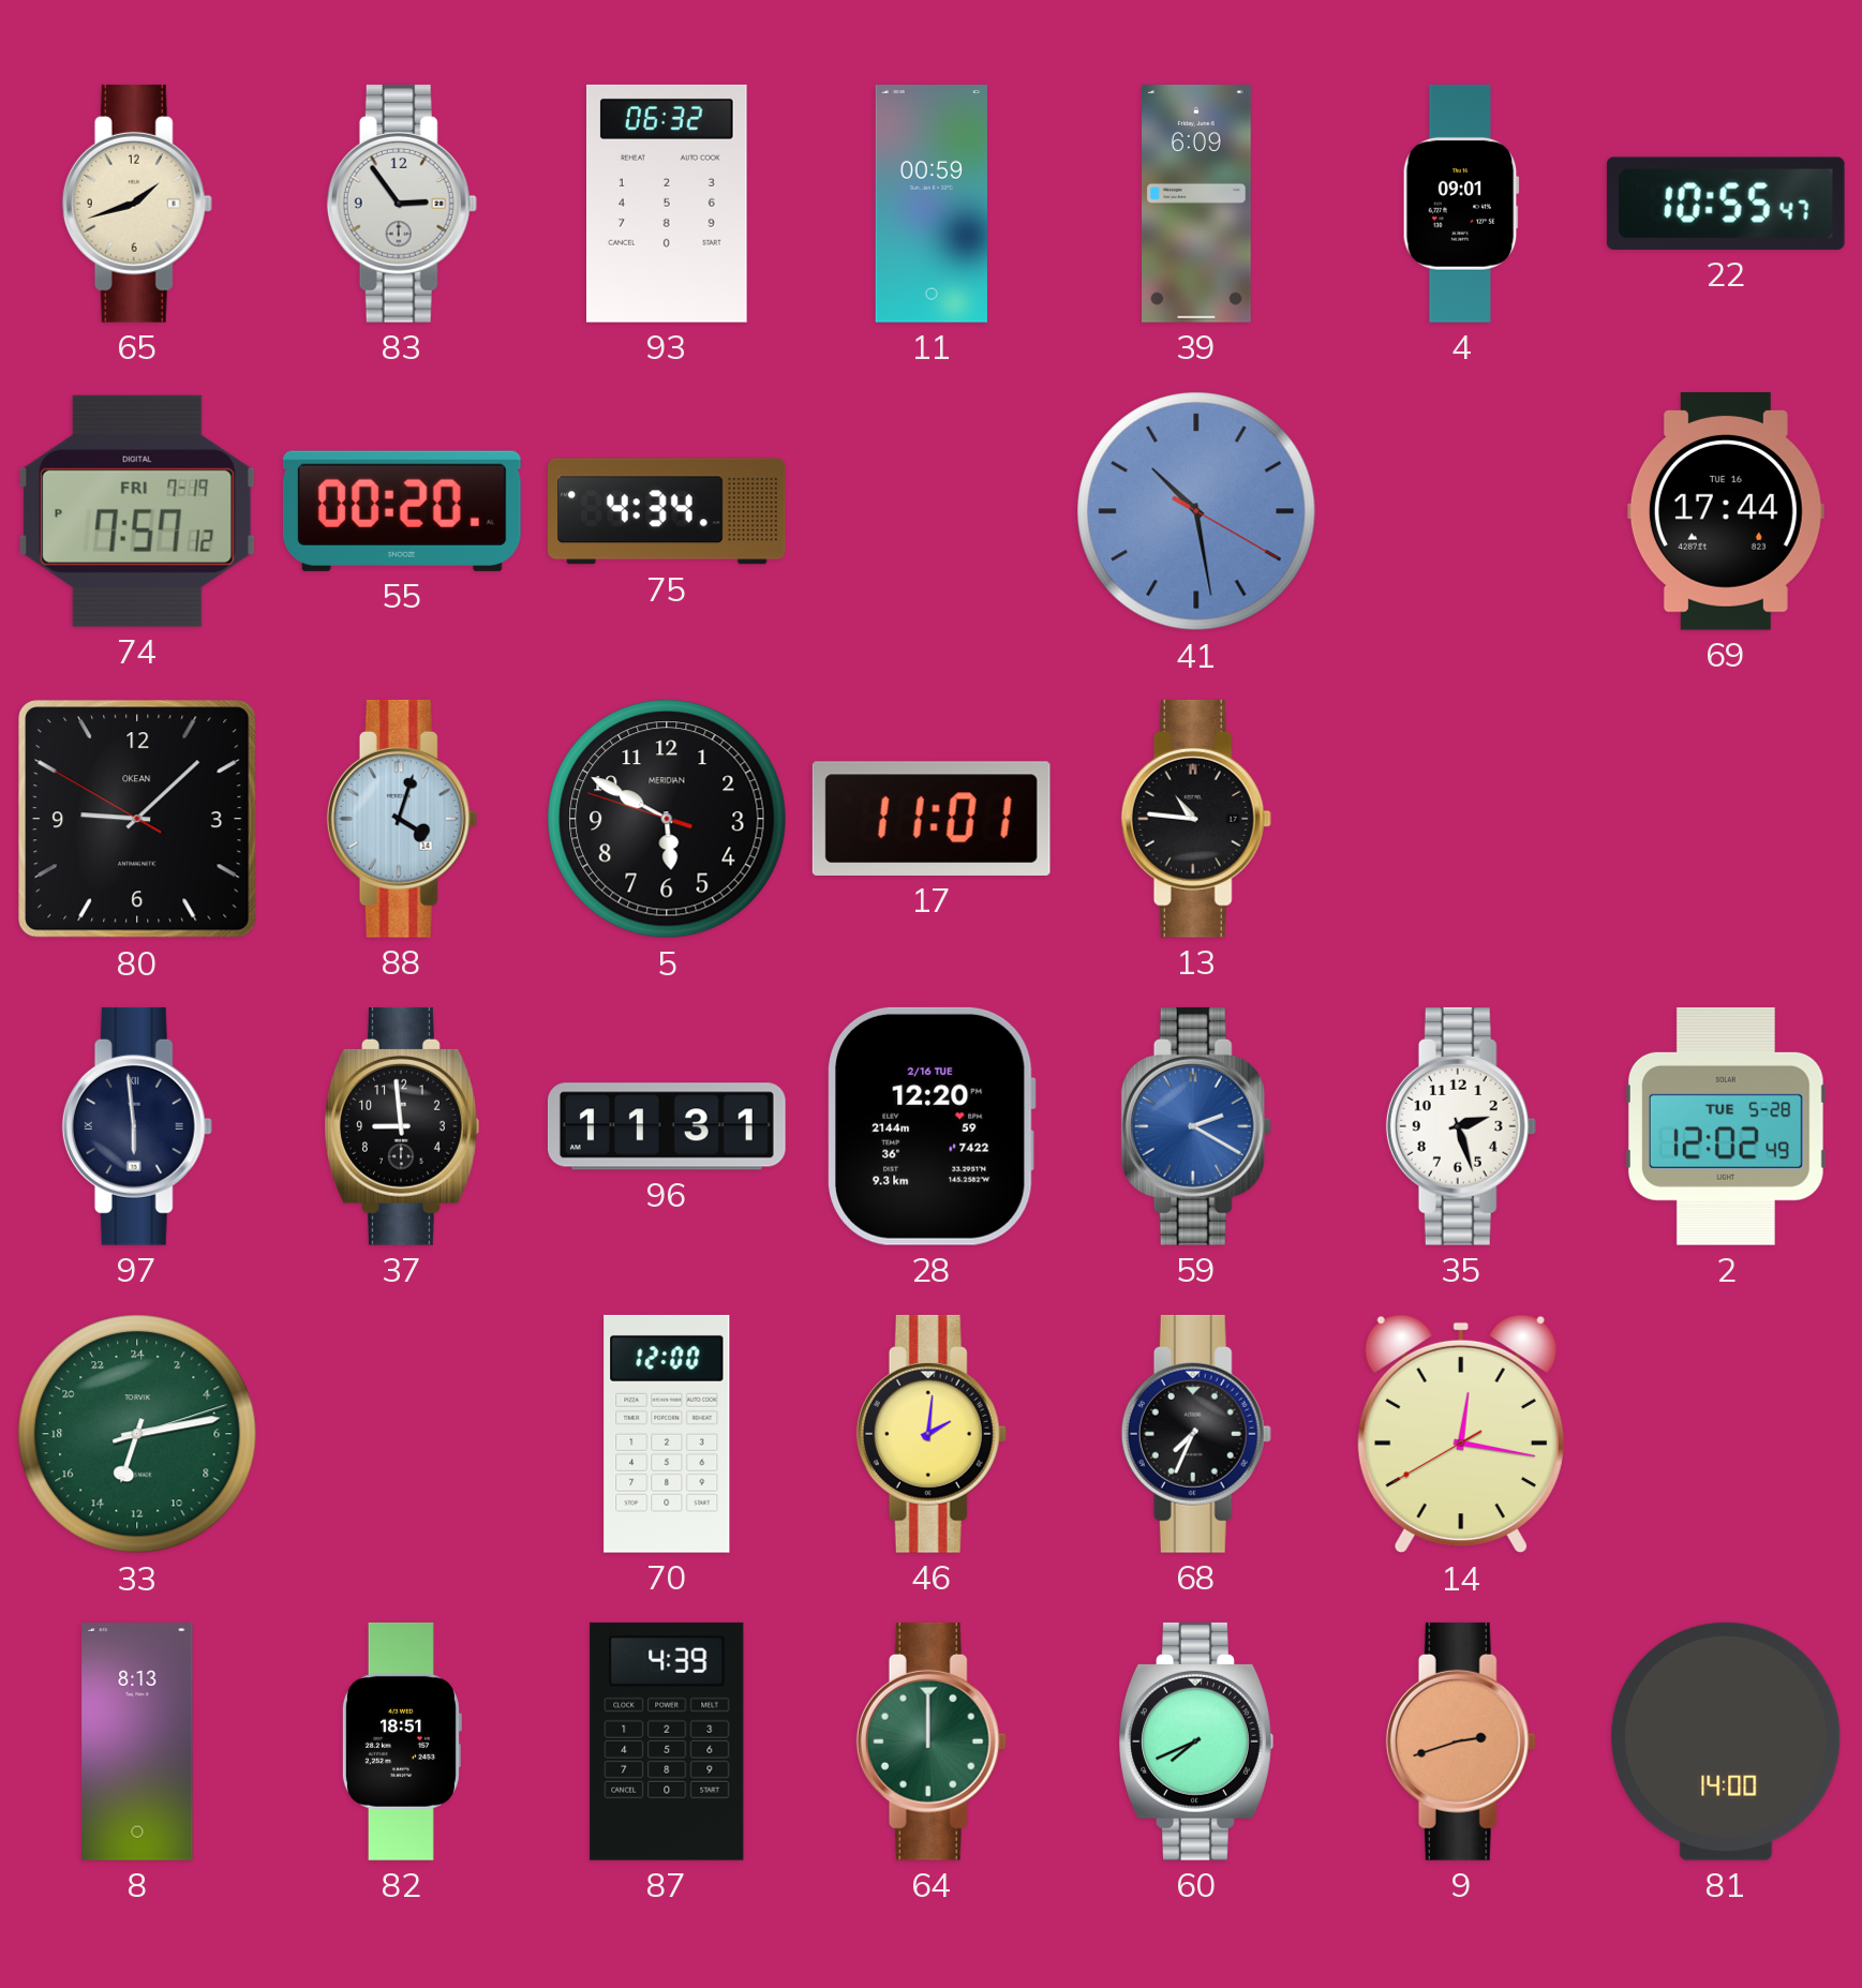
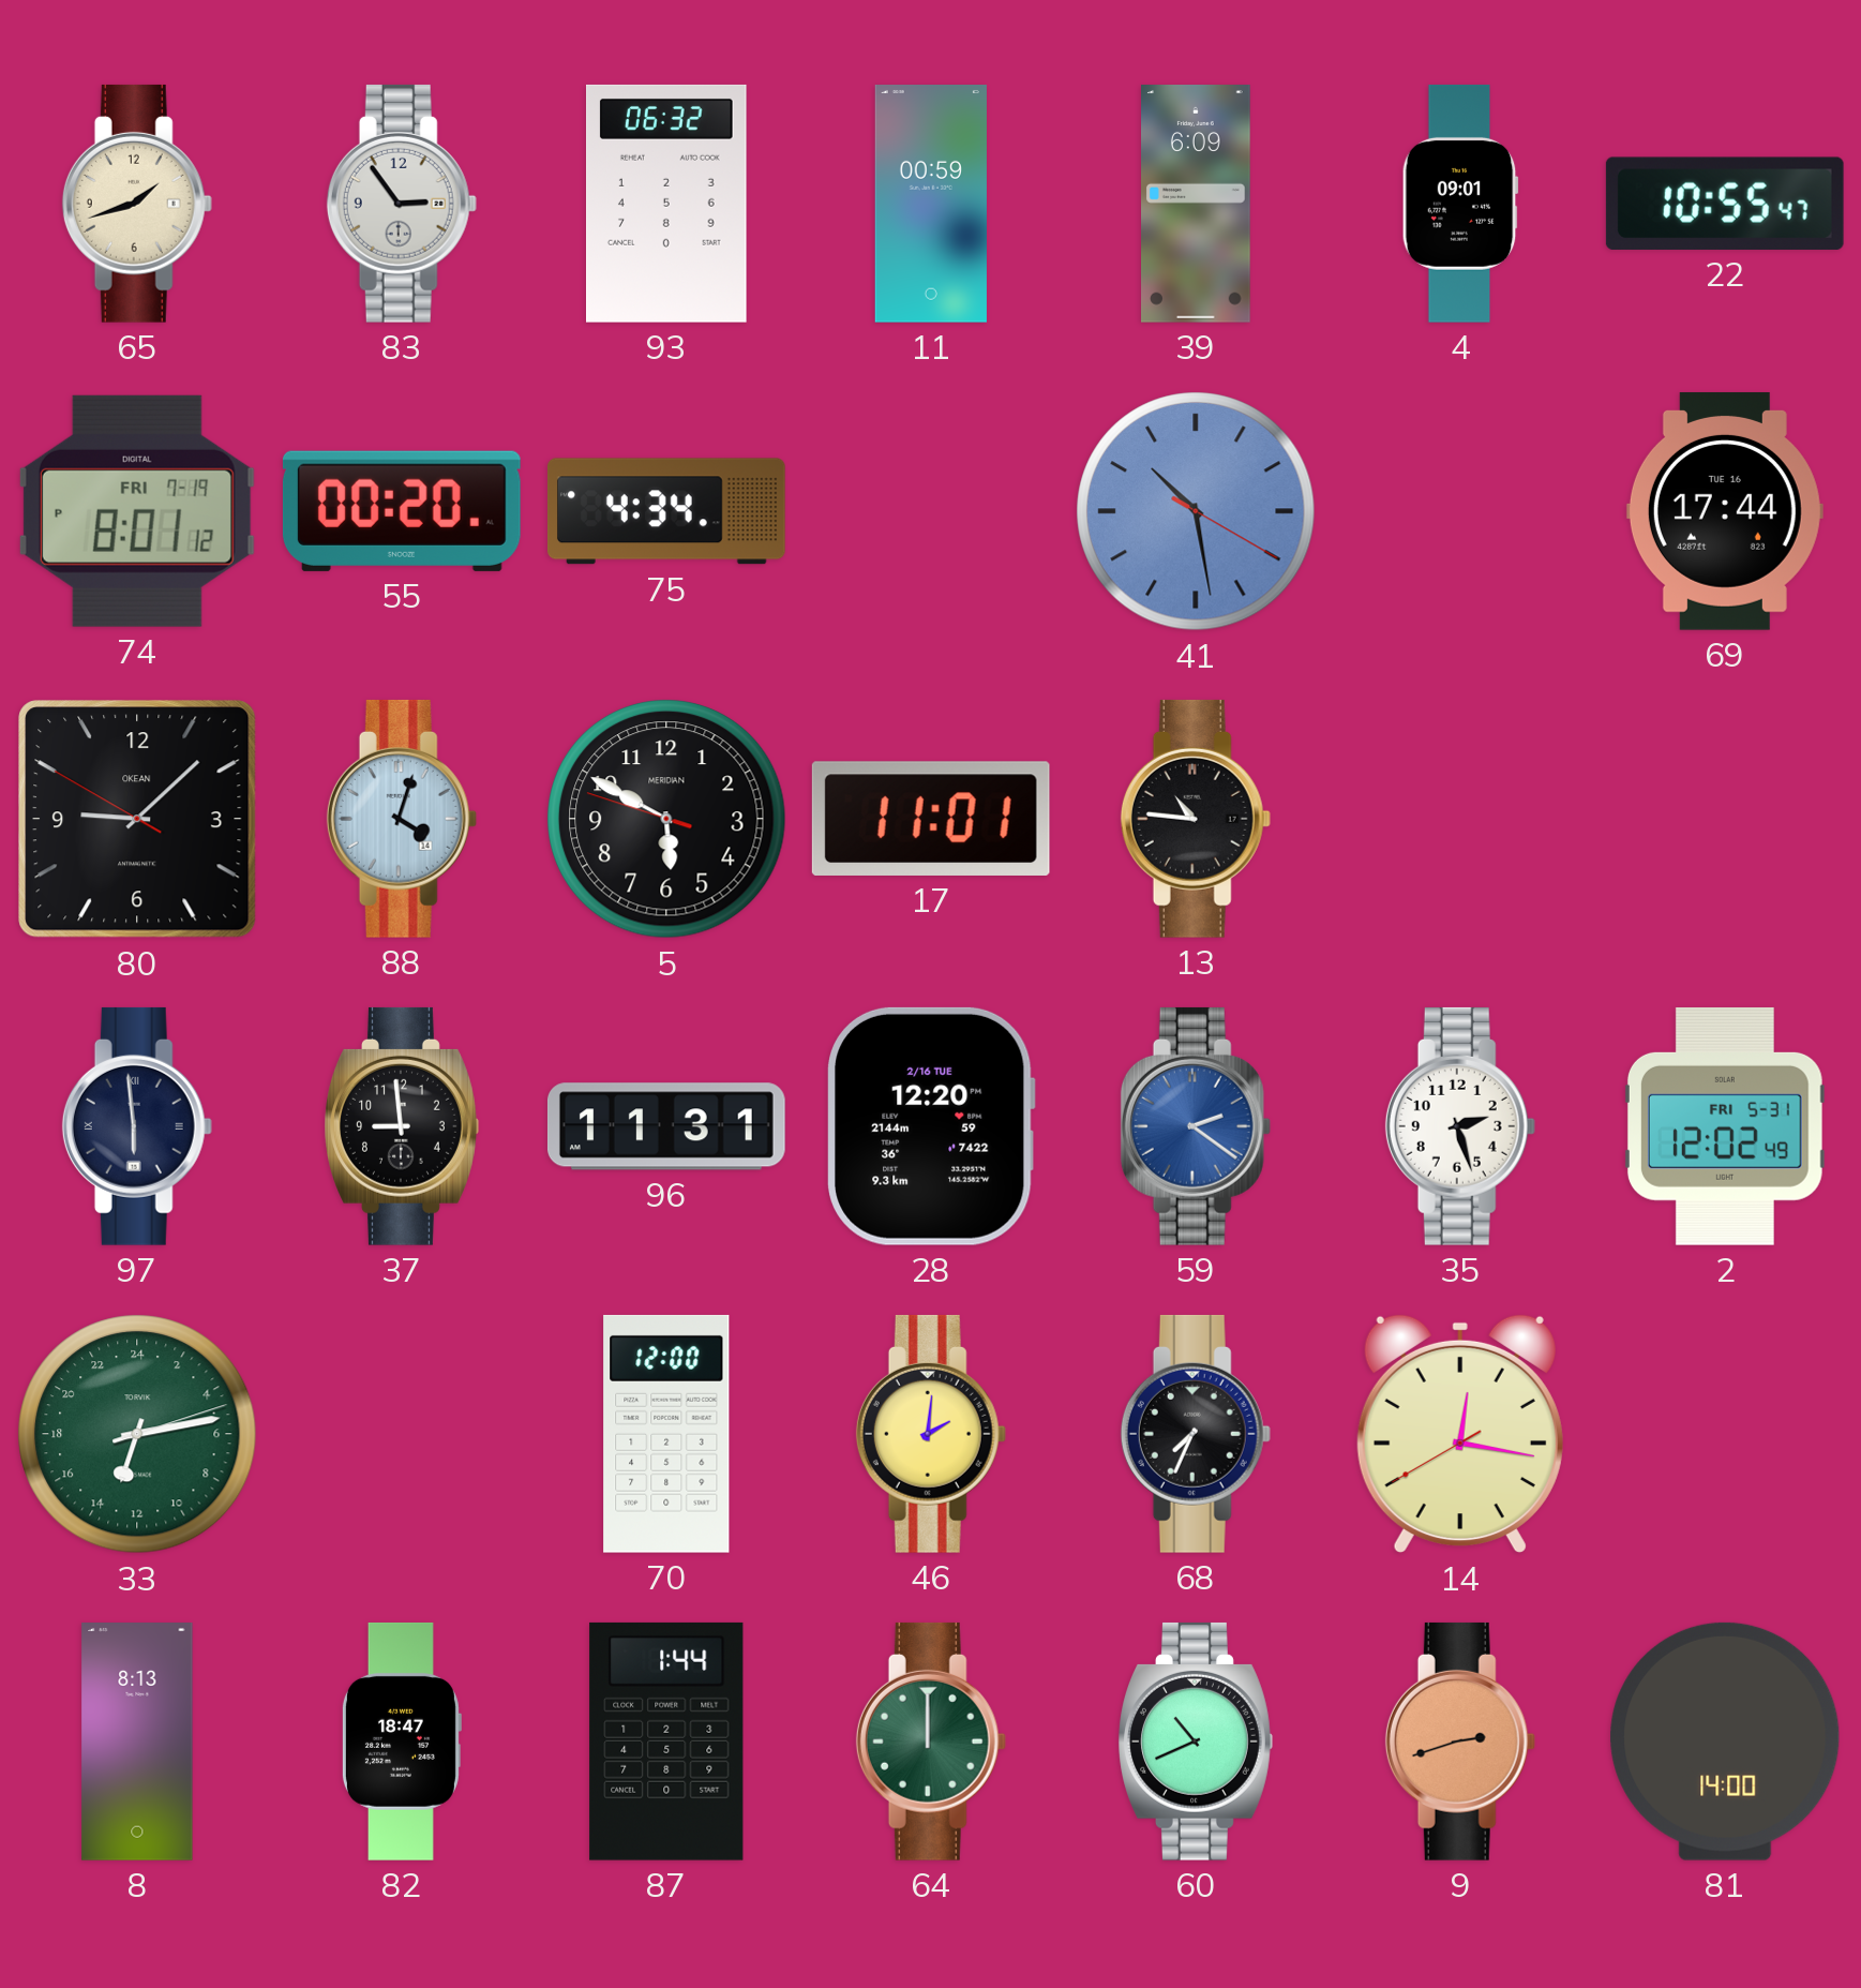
74: 7:57 -> 8:01
59: 2:20 -> 2:21
2 date: TUE 5-28 -> FRI 5-31
82: 18:51 -> 18:47
87: 4:39 -> 1:44
60: 7:41 -> 10:41
